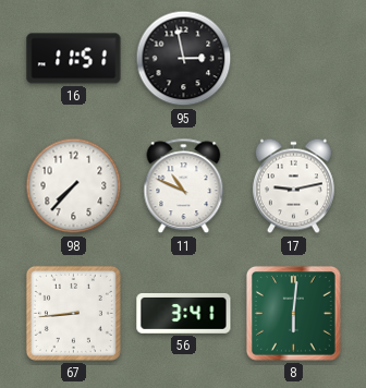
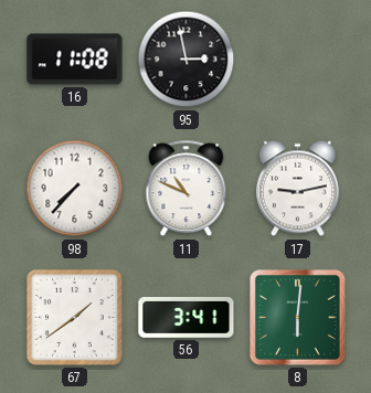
16: 11:51 -> 11:08
67: 8:44 -> 1:39
